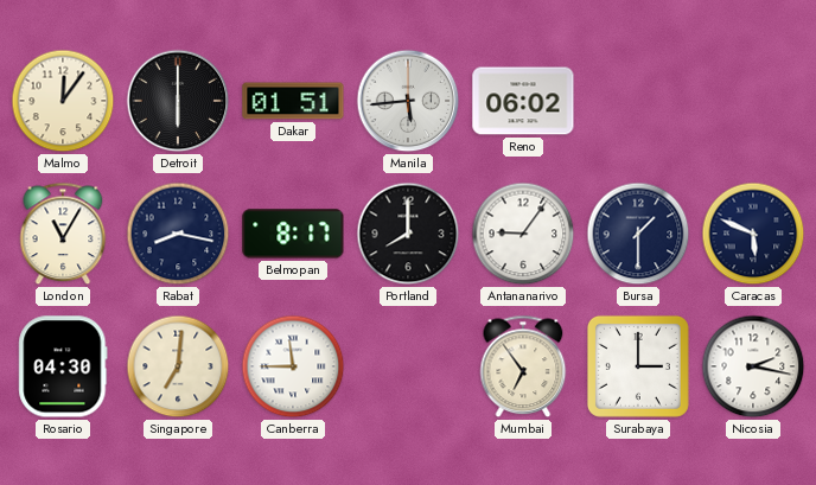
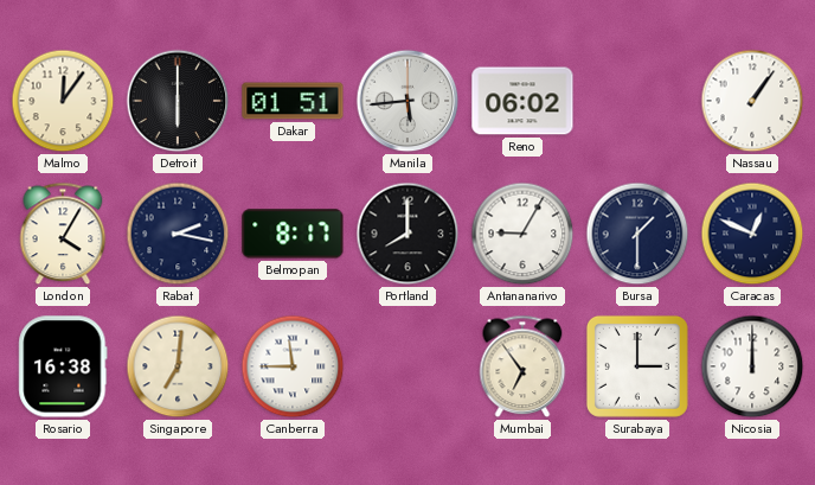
Nassau: none -> 1:06
London: 11:05 -> 4:05
Rabat: 8:17 -> 2:17
Antananarivo: 9:06 -> 9:05
Caracas: 5:49 -> 12:49
Rosario: 04:30 -> 16:38
Nicosia: 2:17 -> 12:00
